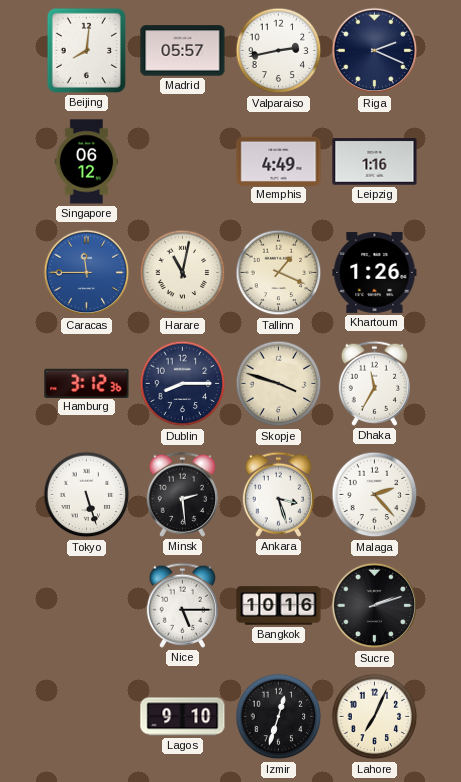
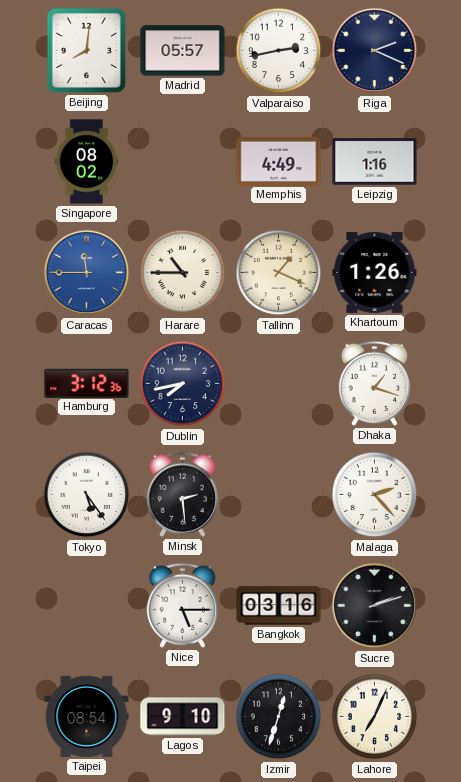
Singapore: 06:12 -> 08:02
Harare: 11:02 -> 10:45
Dublin: 8:15 -> 7:43
Skopje: 3:48 -> none
Dhaka: 11:35 -> 1:18
Tokyo: 5:27 -> 5:24
Ankara: 3:27 -> none
Bangkok: 10:16 -> 03:16
Taipei: none -> 08:54
